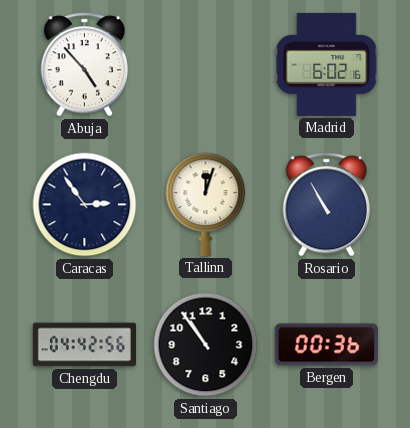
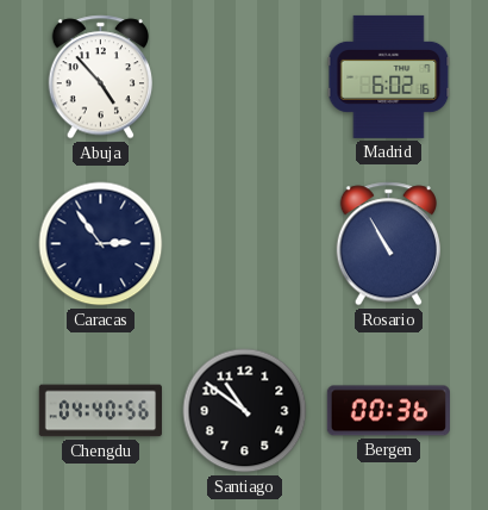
Tallinn: 12:03 -> none
Chengdu: 04:42 -> 04:40
Santiago: 10:54 -> 10:51
